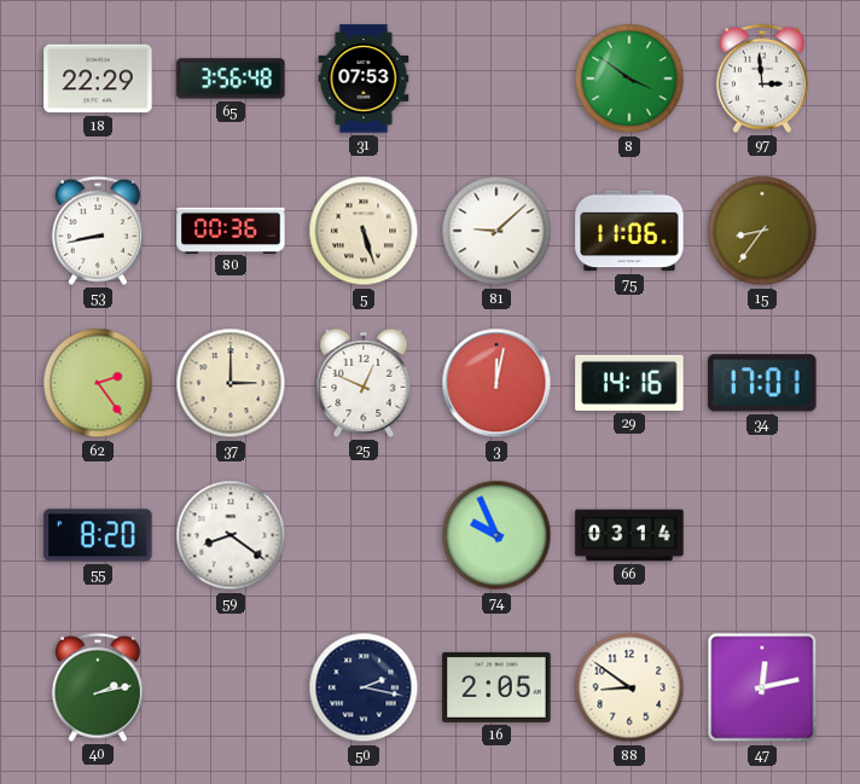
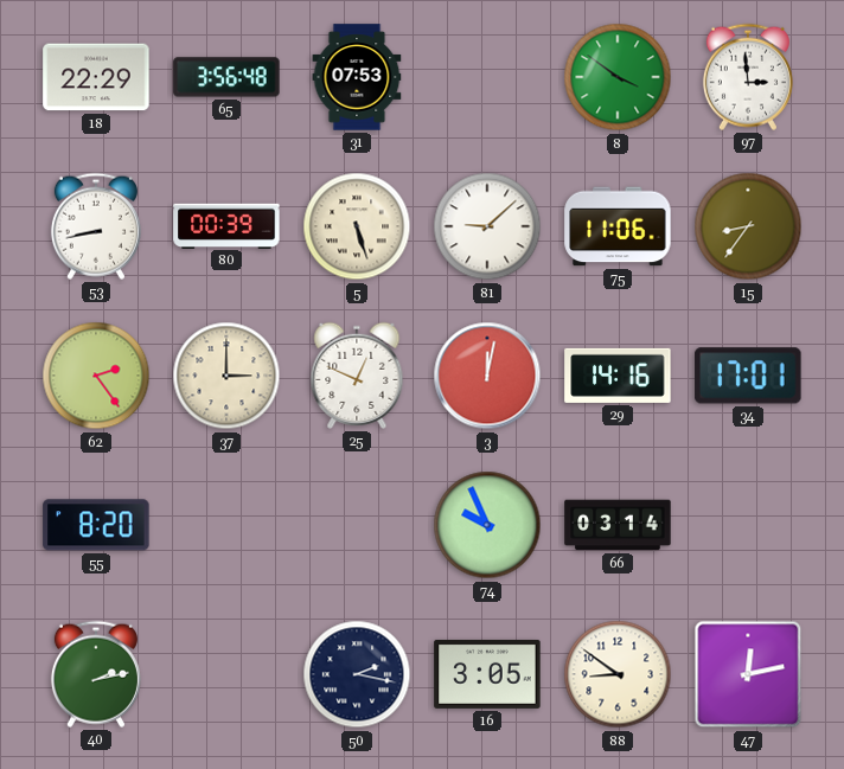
80: 00:36 -> 00:39
59: 8:21 -> none
16: 2:05 -> 3:05
